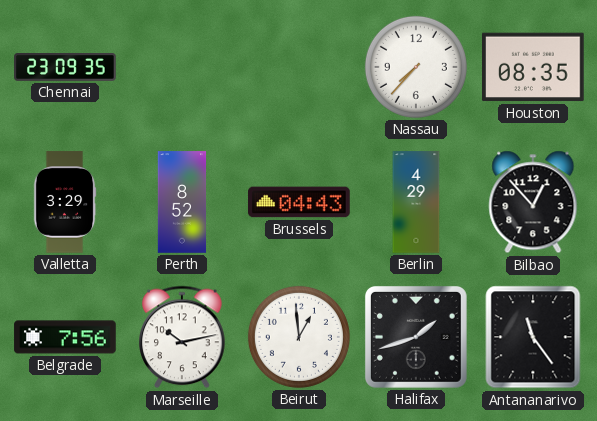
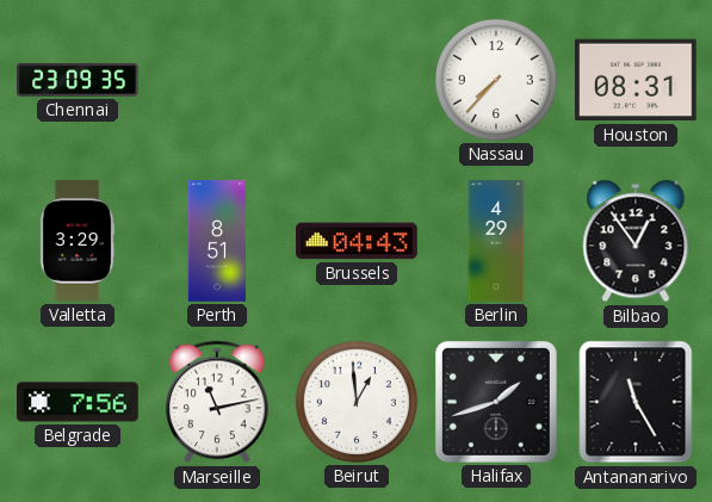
Houston: 08:35 -> 08:31
Perth: 8:52 -> 8:51
Bilbao: 12:53 -> 12:54
Marseille: 10:13 -> 11:13
Antananarivo: 11:24 -> 11:25
